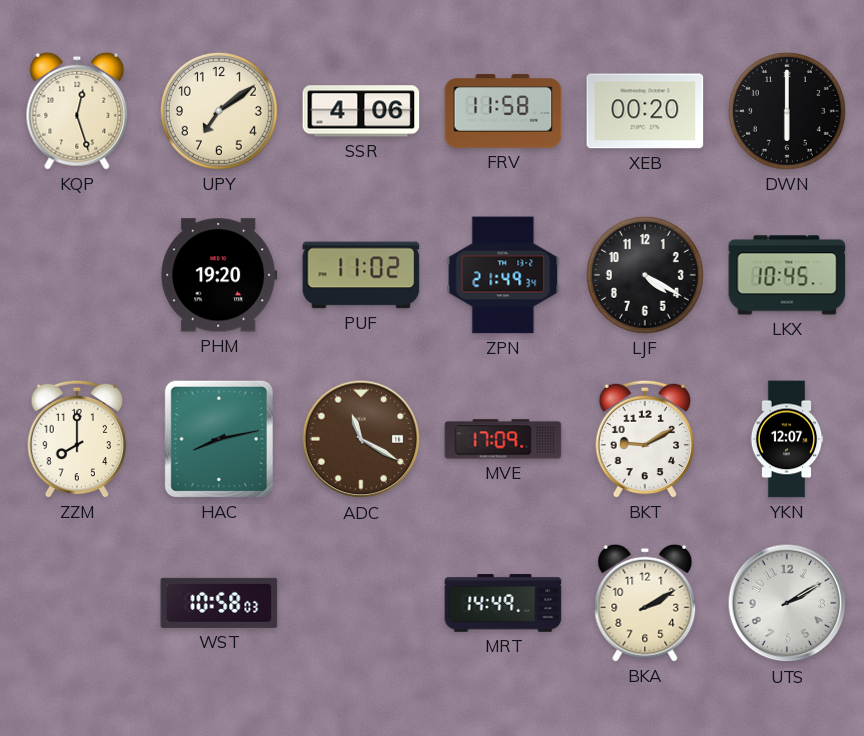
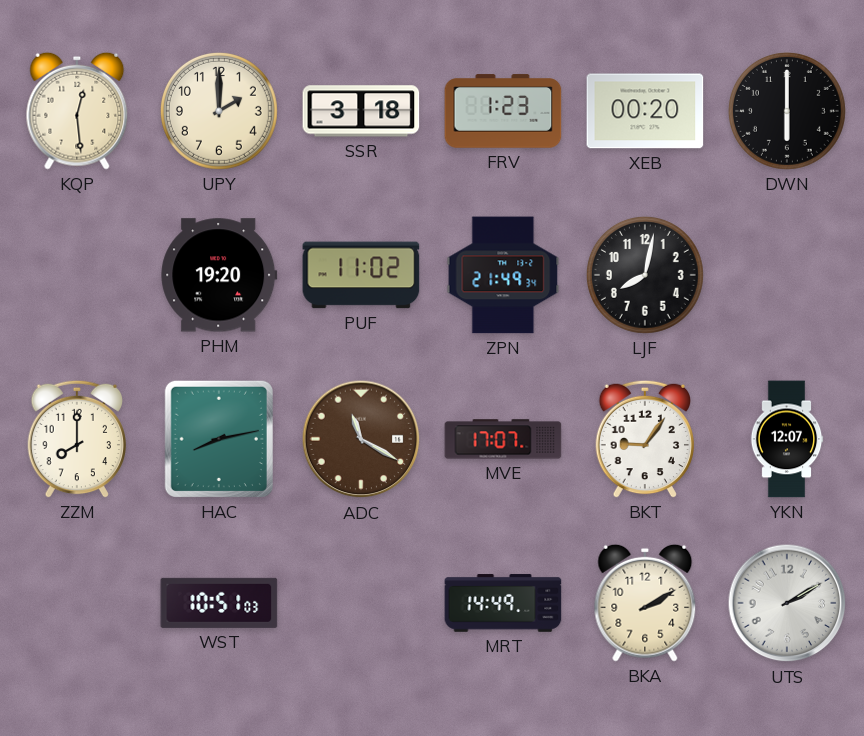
KQP: 12:27 -> 12:29
UPY: 7:09 -> 2:00
SSR: 4:06 -> 3:18
FRV: 11:58 -> 1:23
LJF: 4:20 -> 8:02
LKX: 10:45 -> none
MVE: 17:09 -> 17:07
BKT: 9:10 -> 9:06
WST: 10:58 -> 10:51
